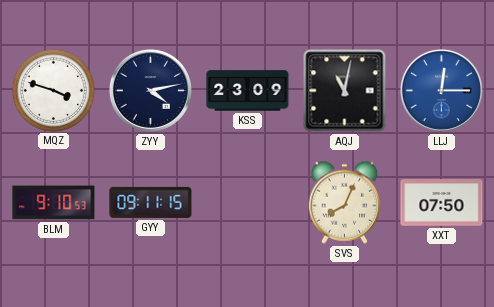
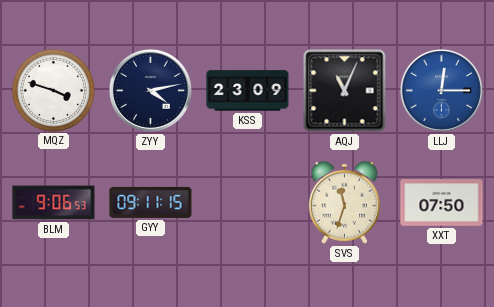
AQJ: 11:02 -> 11:04
BLM: 9:10 -> 9:06
SVS: 8:04 -> 11:33
